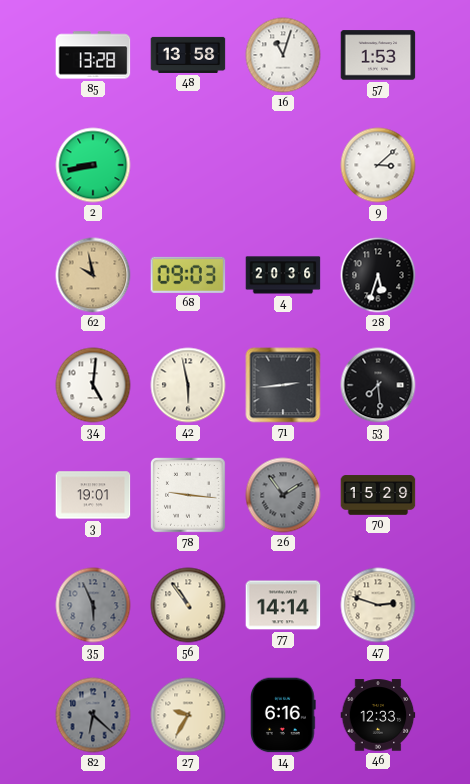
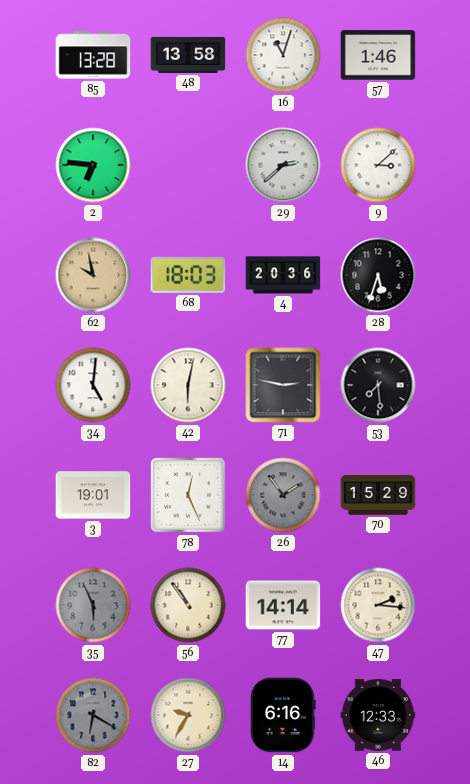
57: 1:53 -> 1:46
2: 8:43 -> 6:46
29: none -> 2:38
68: 09:03 -> 18:03
42: 5:58 -> 6:02
71: 2:44 -> 2:47
78: 9:16 -> 12:26
47: 2:48 -> 2:16
82: 6:22 -> 6:20
